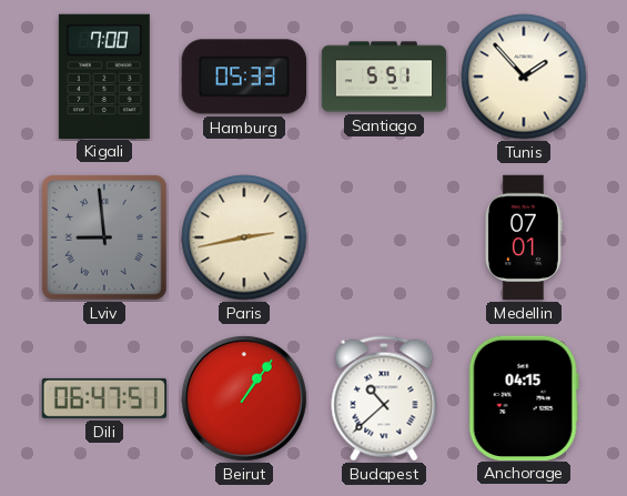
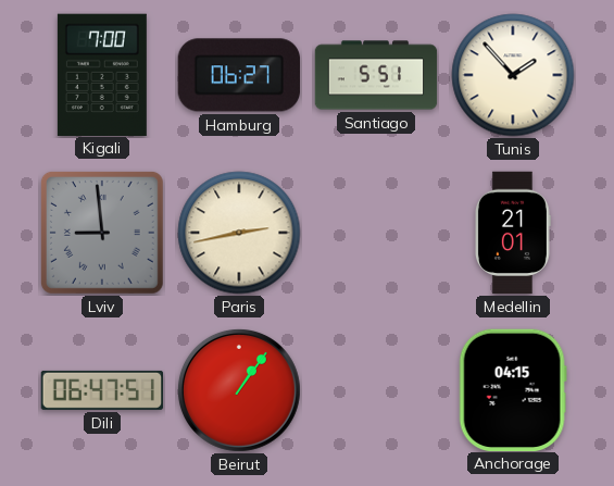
Hamburg: 05:33 -> 06:27
Medellin: 07:01 -> 21:01
Budapest: 10:38 -> none
